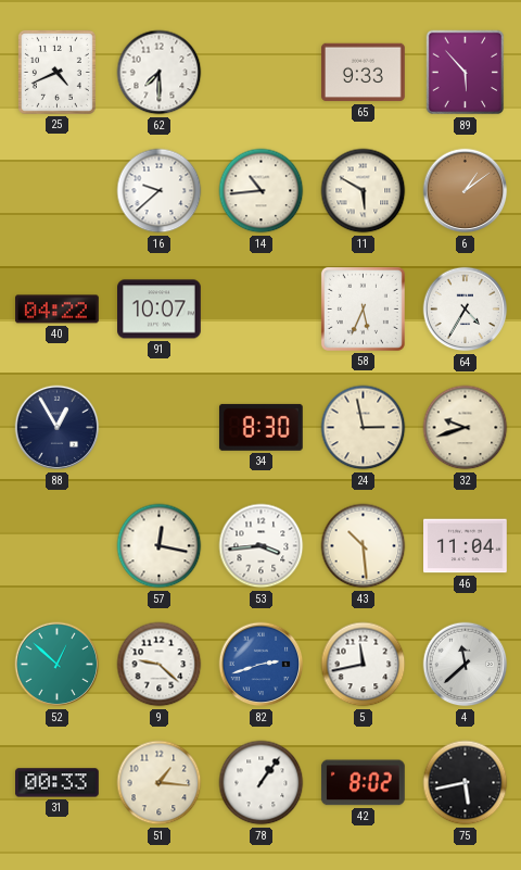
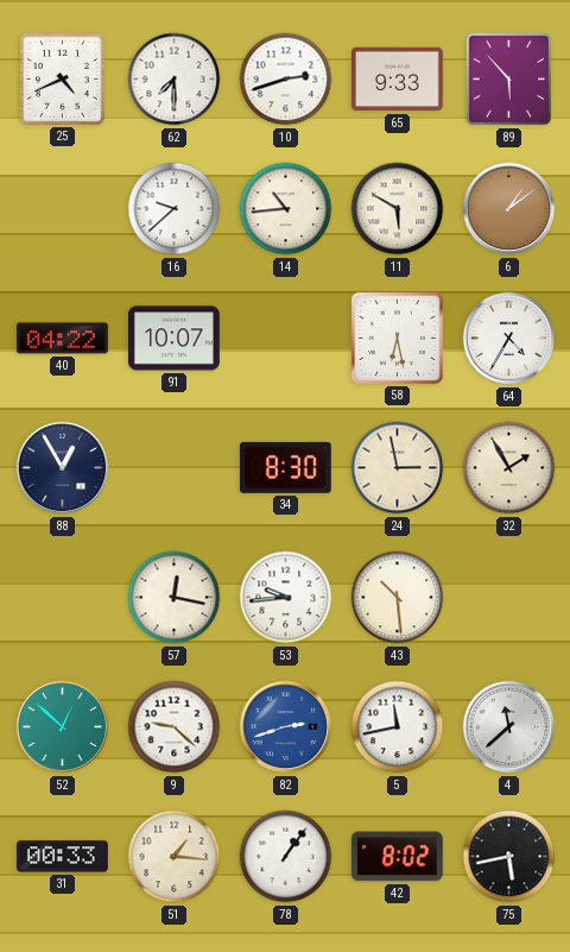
10: none -> 2:42
58: 5:34 -> 6:28
32: 9:42 -> 1:55
53: 3:44 -> 9:44
46: 11:04 -> none
